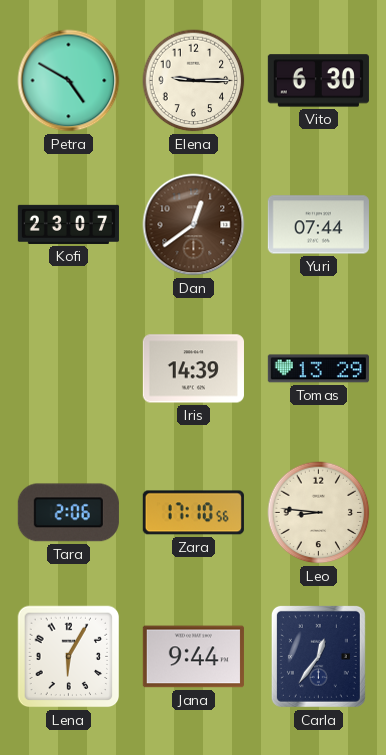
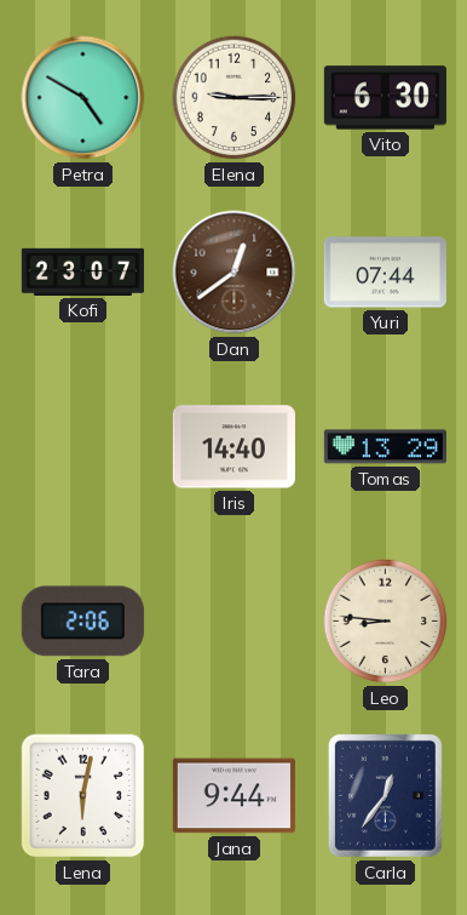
Iris: 14:39 -> 14:40
Zara: 17:10 -> none
Lena: 6:05 -> 6:02
